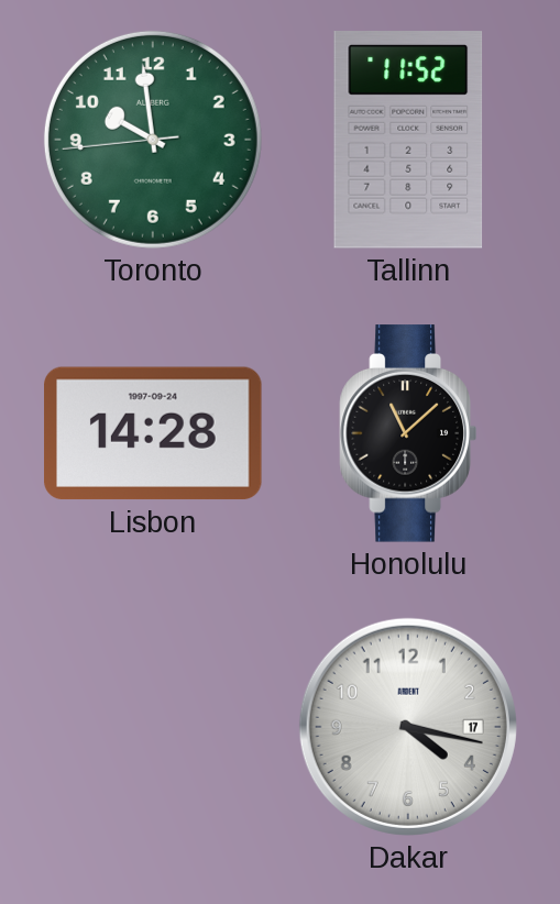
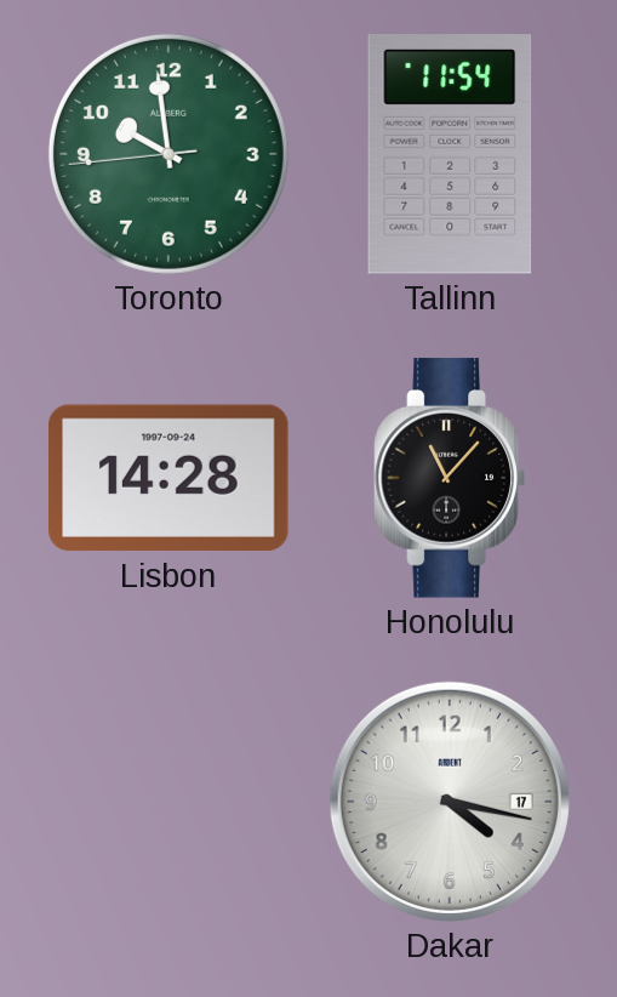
Tallinn: 11:52 -> 11:54
Honolulu: 11:08 -> 11:07
